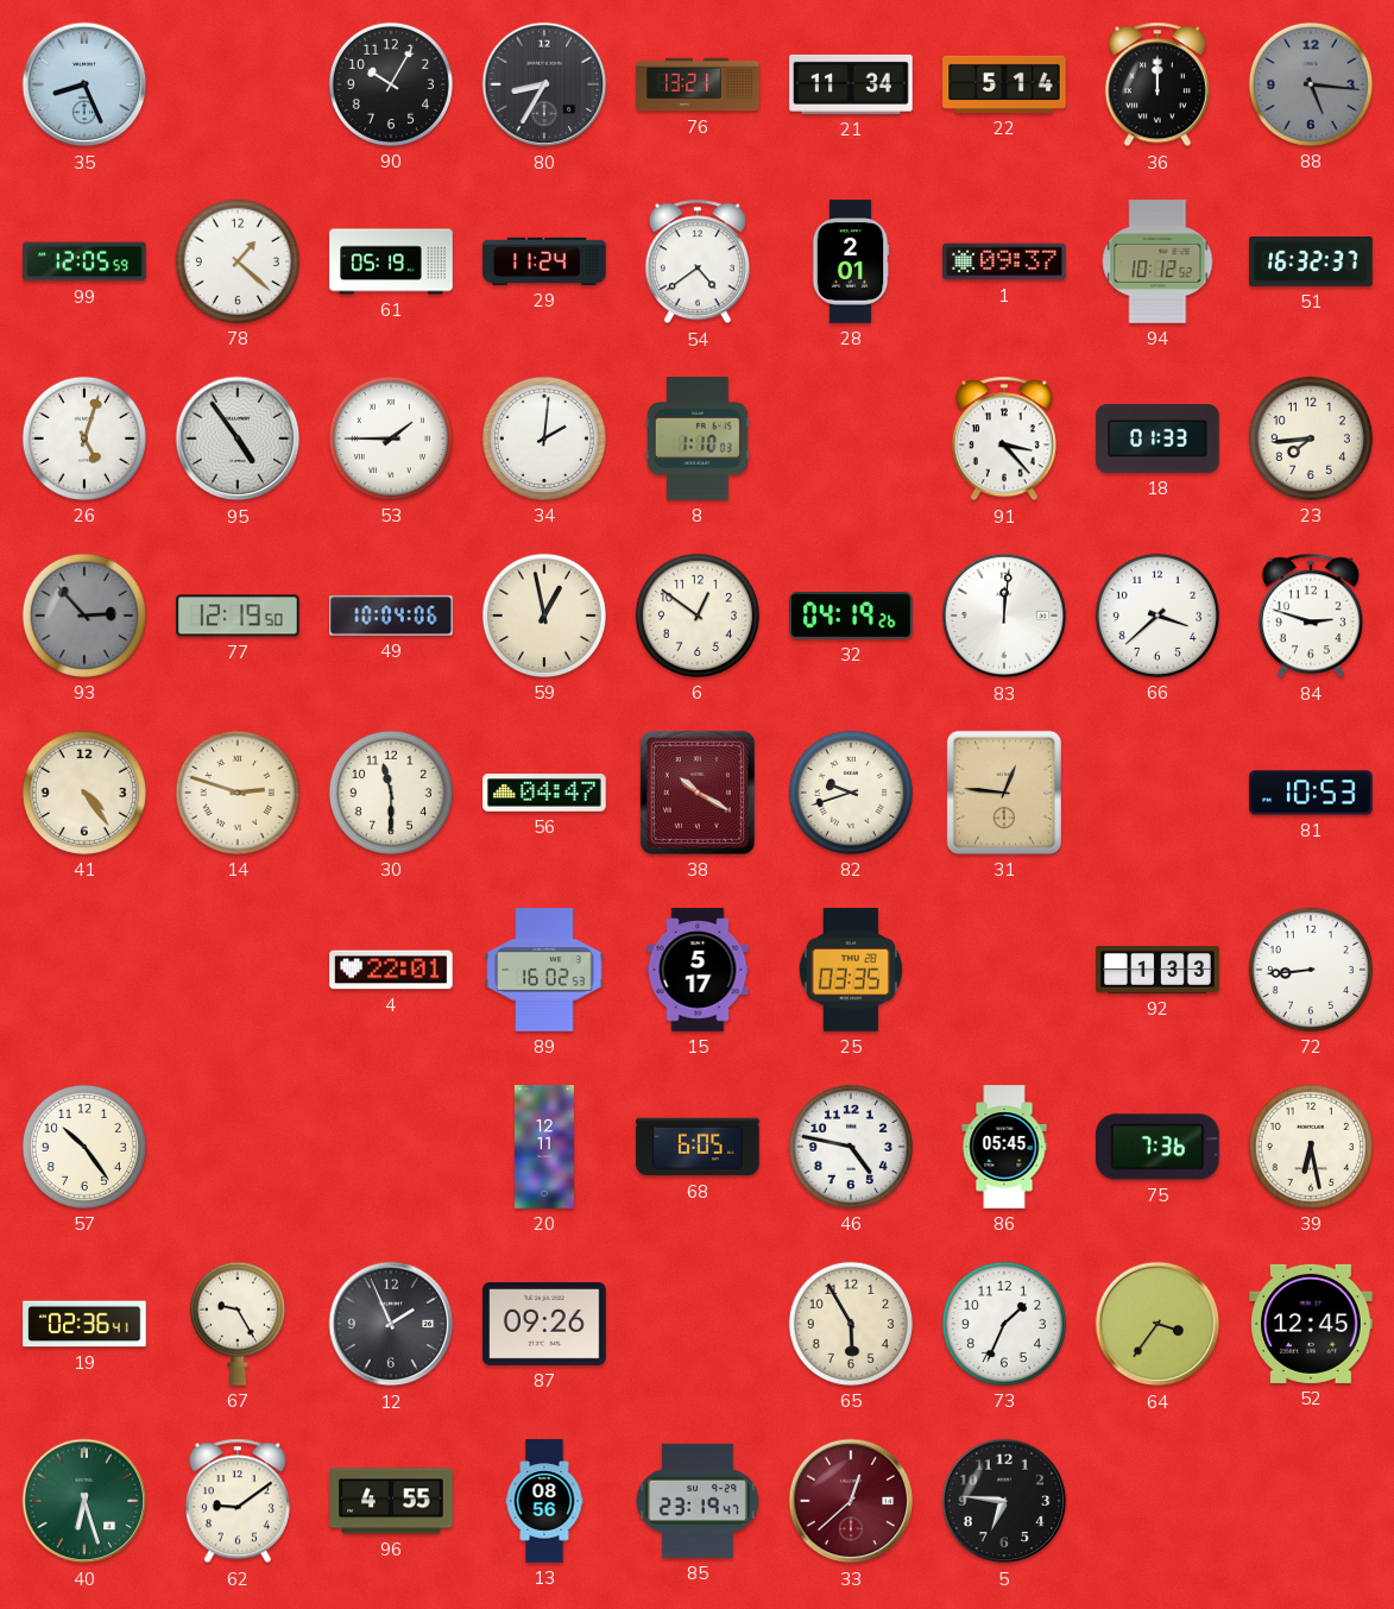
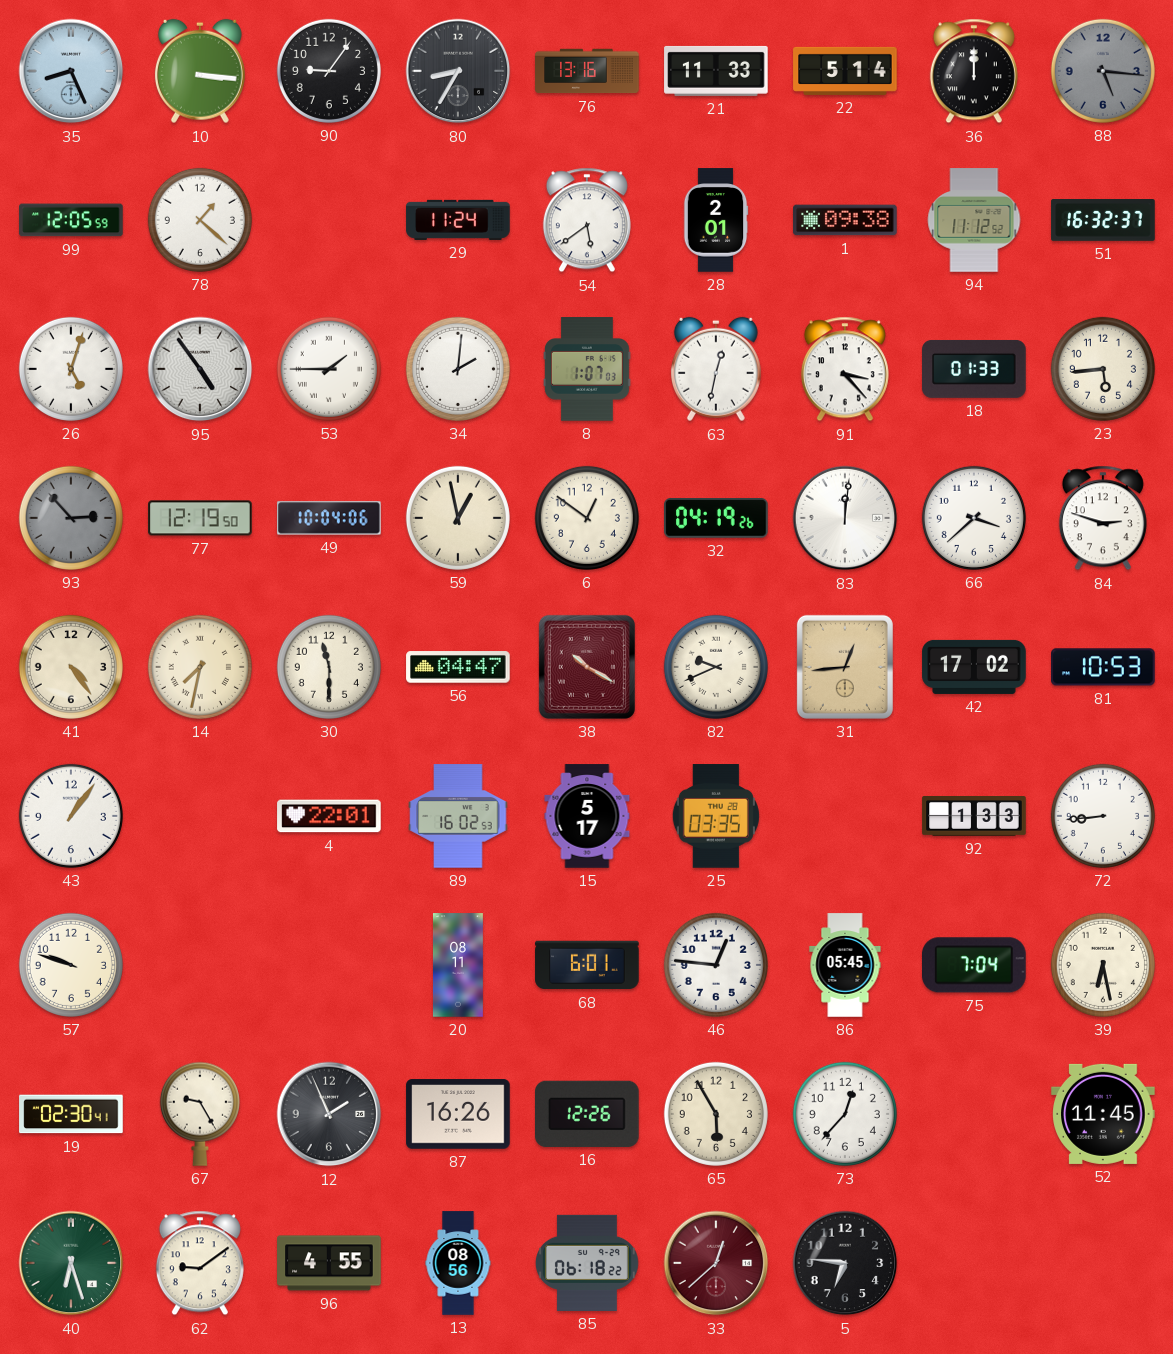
10: none -> 3:16
90: 10:05 -> 9:06
76: 13:21 -> 13:16
21: 11:34 -> 11:33
61: 05:19 -> none
54: 4:39 -> 5:39
1: 09:37 -> 09:38
94: 10:12 -> 11:12
8: 1:10 -> 1:07
63: none -> 12:32
23: 7:44 -> 5:44
14: 2:48 -> 7:32
82: 9:42 -> 9:41
31: 12:46 -> 12:44
42: none -> 17:02
43: none -> 1:06
57: 10:24 -> 9:48
20: 12:11 -> 08:11
68: 6:05 -> 6:01
46: 4:47 -> 12:46
75: 7:36 -> 7:04
19: 02:36 -> 02:30
87: 09:26 -> 16:26
16: none -> 12:26
73: 1:34 -> 12:37
64: 3:36 -> none
52: 12:45 -> 11:45
85: 23:19 -> 06:18
